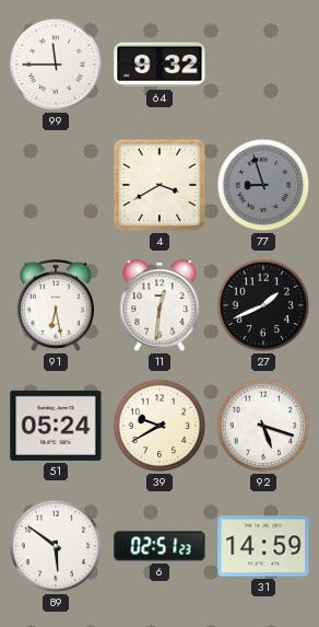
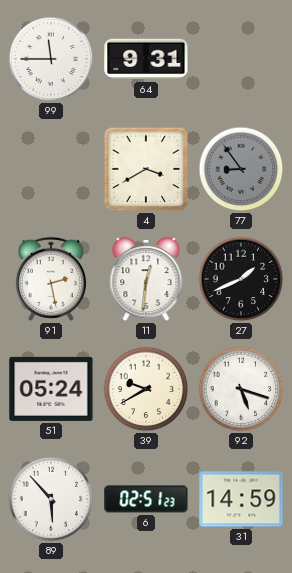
64: 9:32 -> 9:31
77: 8:57 -> 8:54
91: 6:28 -> 2:28
89: 5:51 -> 5:53
